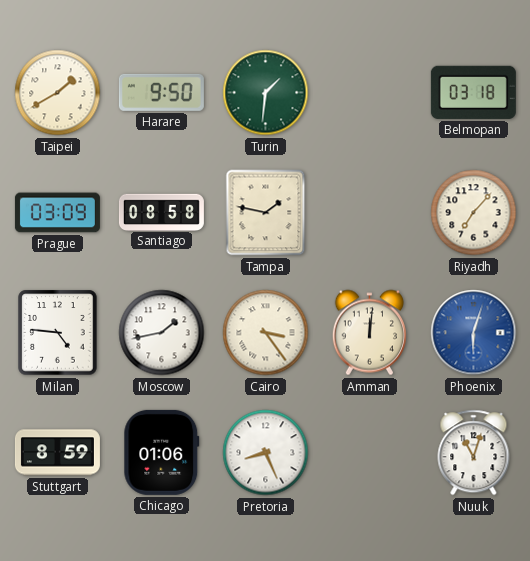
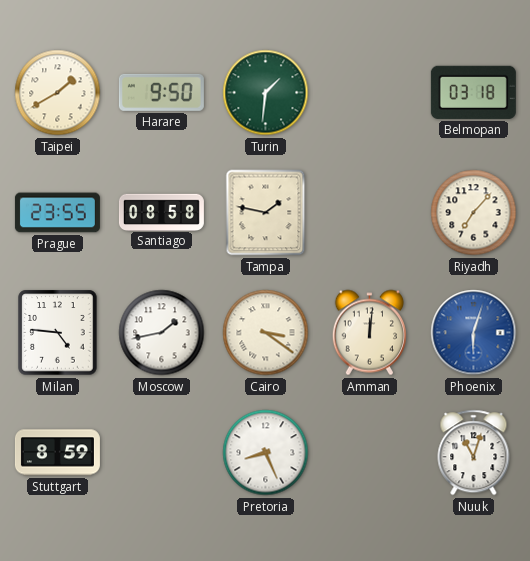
Prague: 03:09 -> 23:55
Cairo: 3:24 -> 3:21
Chicago: 01:06 -> none
